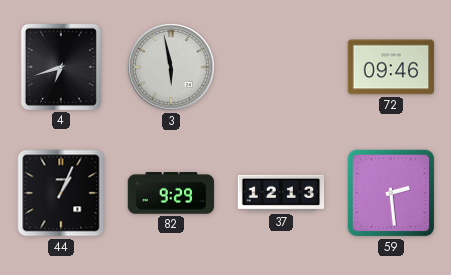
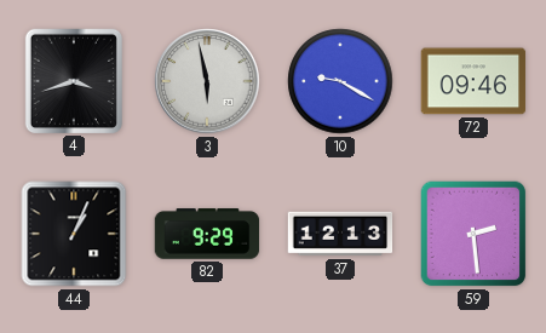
4: 6:42 -> 3:42
10: none -> 9:20
